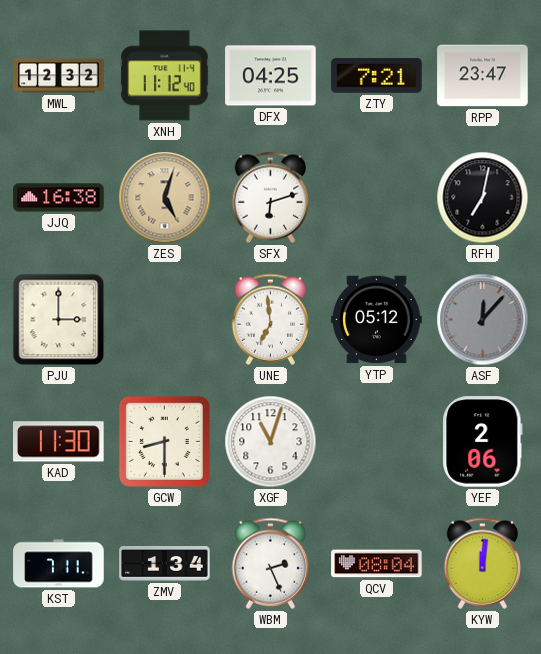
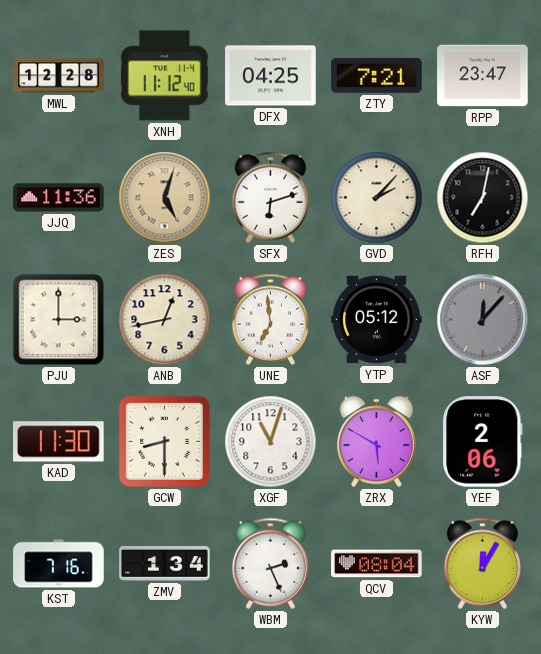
MWL: 12:32 -> 12:28
JJQ: 16:38 -> 11:36
GVD: none -> 2:07
ANB: none -> 12:43
ZRX: none -> 5:50
KST: 7:11 -> 7:16
KYW: 12:01 -> 12:05
